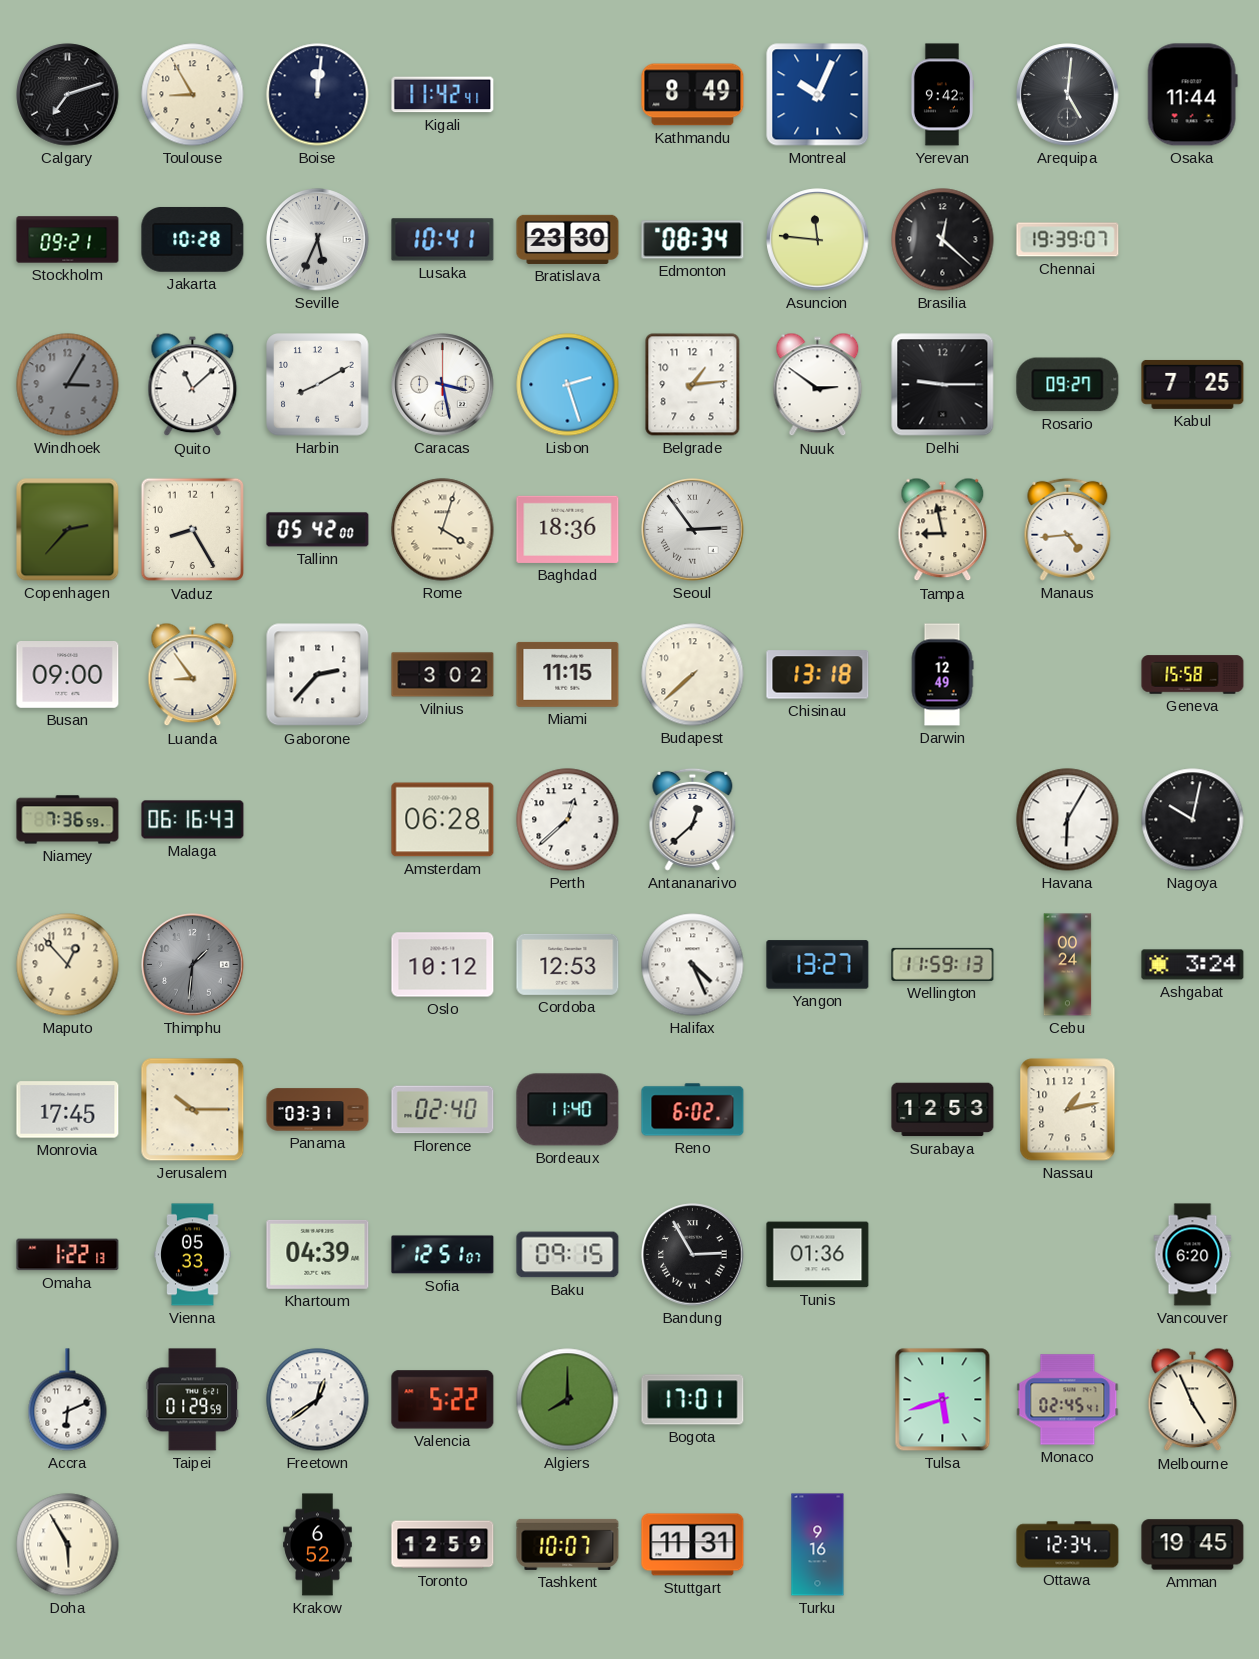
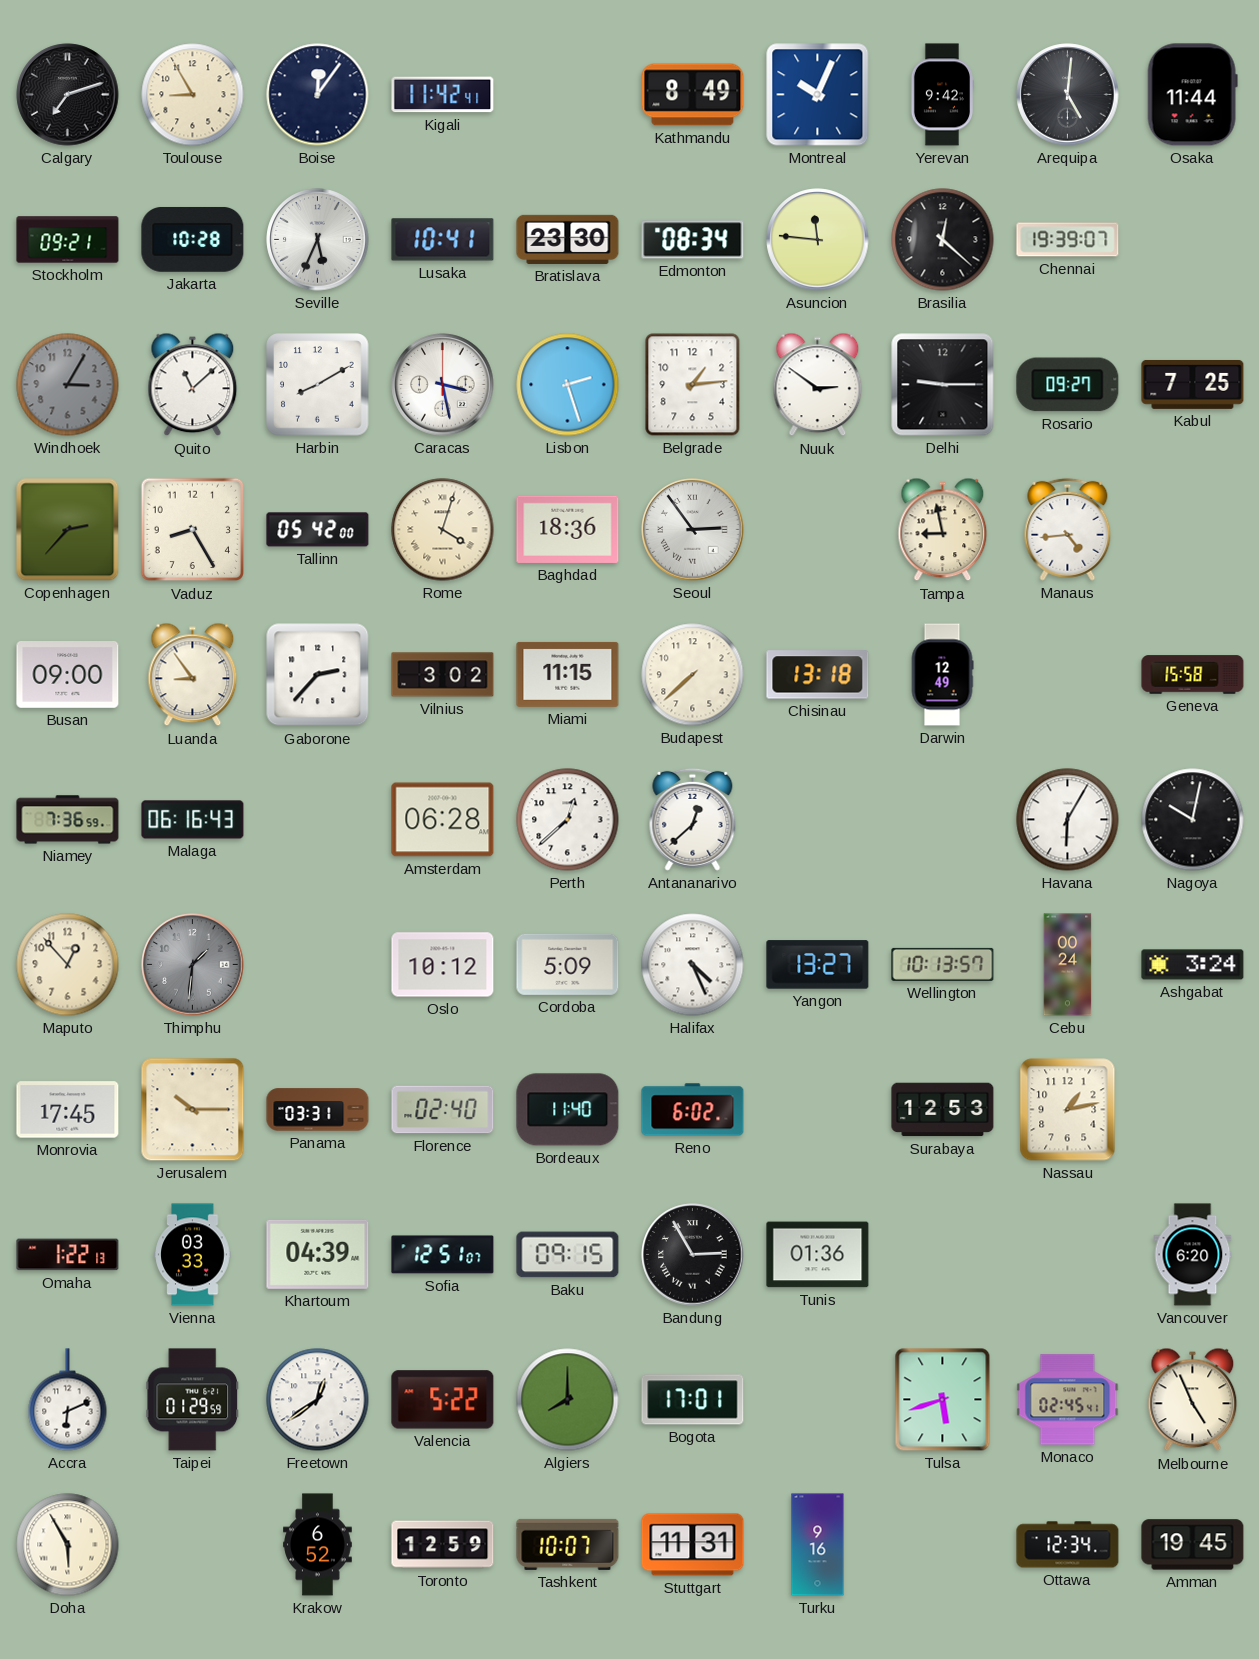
Boise: 12:01 -> 12:06
Cordoba: 12:53 -> 5:09
Wellington: 11:59 -> 10:13
Vienna: 05:33 -> 03:33
